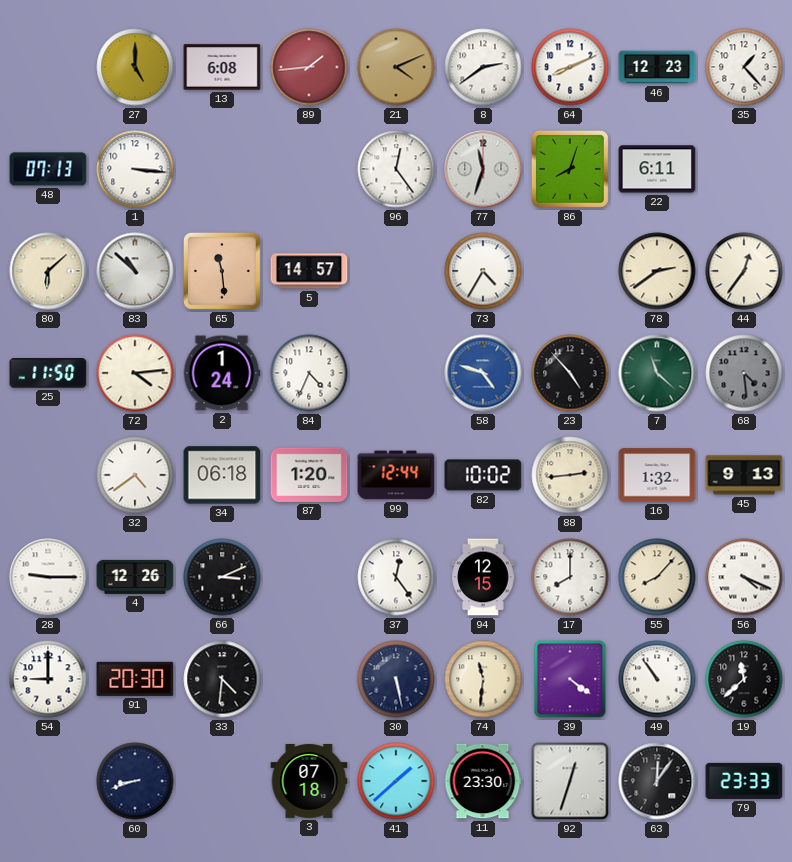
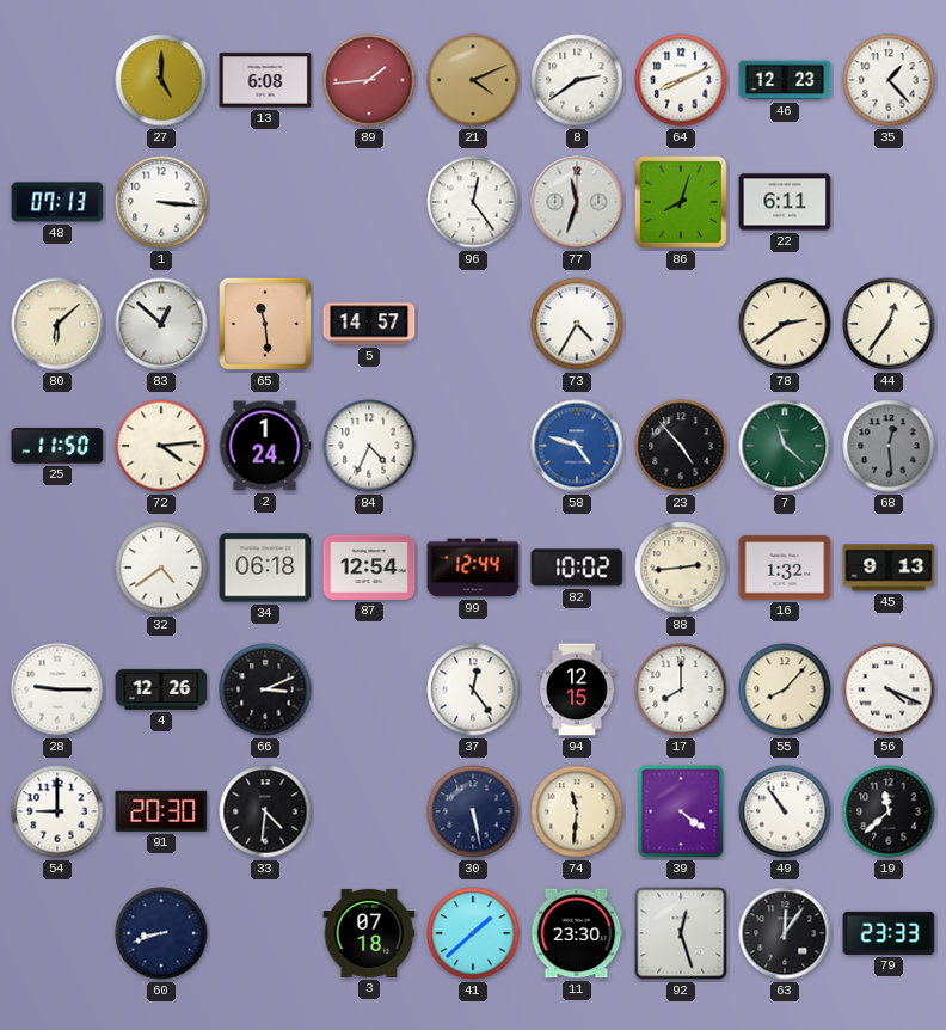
83: 10:52 -> 12:52
68: 4:29 -> 12:29
87: 1:20 -> 12:54
92: 12:33 -> 12:27
